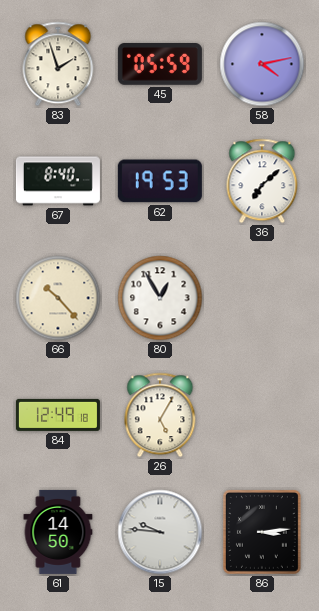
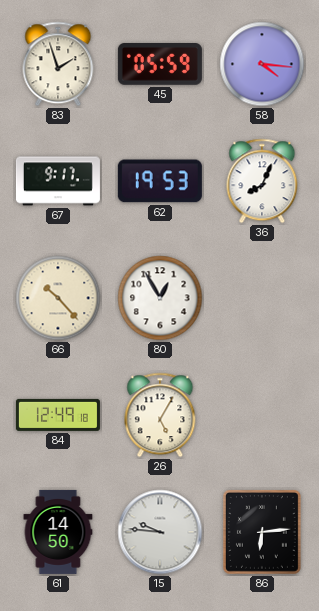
58: 4:13 -> 4:16
67: 8:40 -> 9:17
36: 7:08 -> 8:04
86: 3:14 -> 6:14
